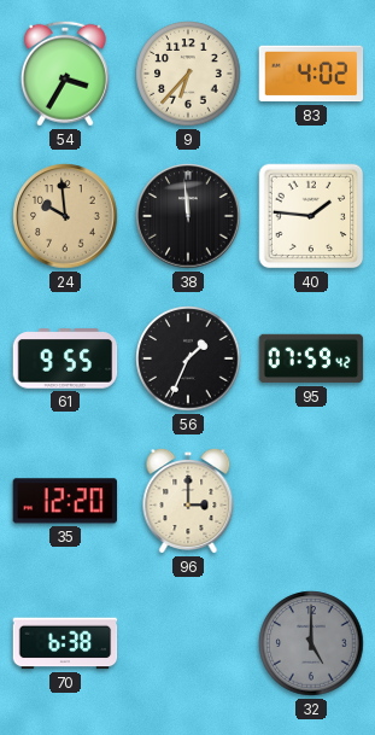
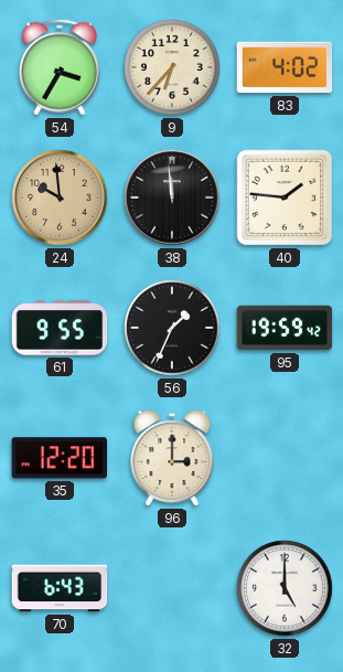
95: 07:59 -> 19:59
70: 6:38 -> 6:43
32 dial: grey -> white
